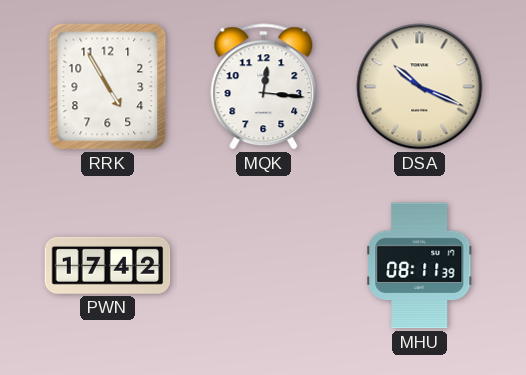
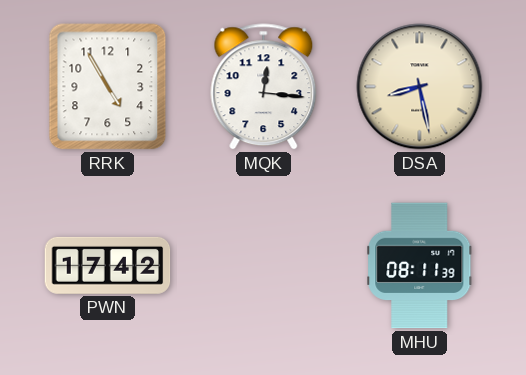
DSA: 10:19 -> 8:28
